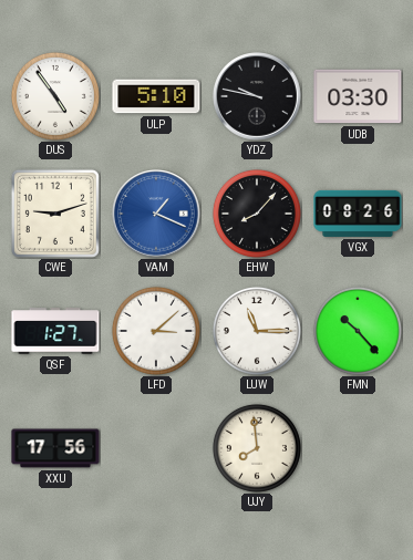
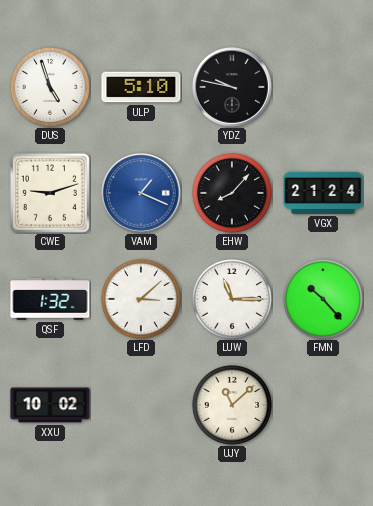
DUS: 4:54 -> 4:57
UDB: 03:30 -> none
VGX: 08:26 -> 21:24
QSF: 1:27 -> 1:32
XXU: 17:56 -> 10:02
UJY: 7:59 -> 11:08
